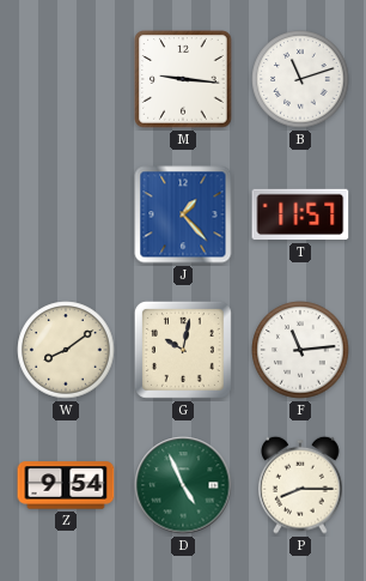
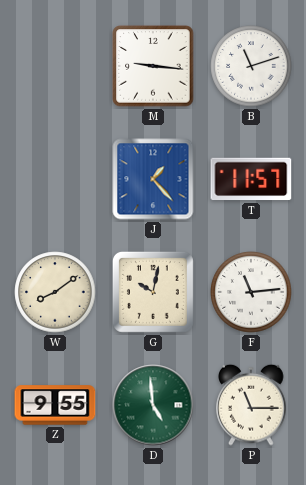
Z: 9:54 -> 9:55
D: 4:56 -> 4:59
P: 8:15 -> 11:15
